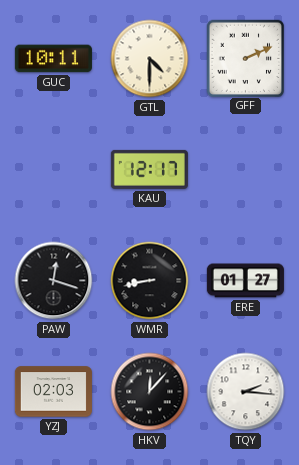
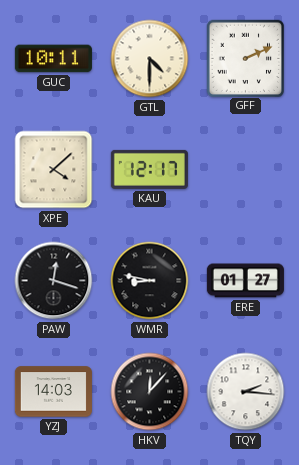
XPE: none -> 4:08
WMR: 8:43 -> 8:47
YZJ: 02:03 -> 14:03
